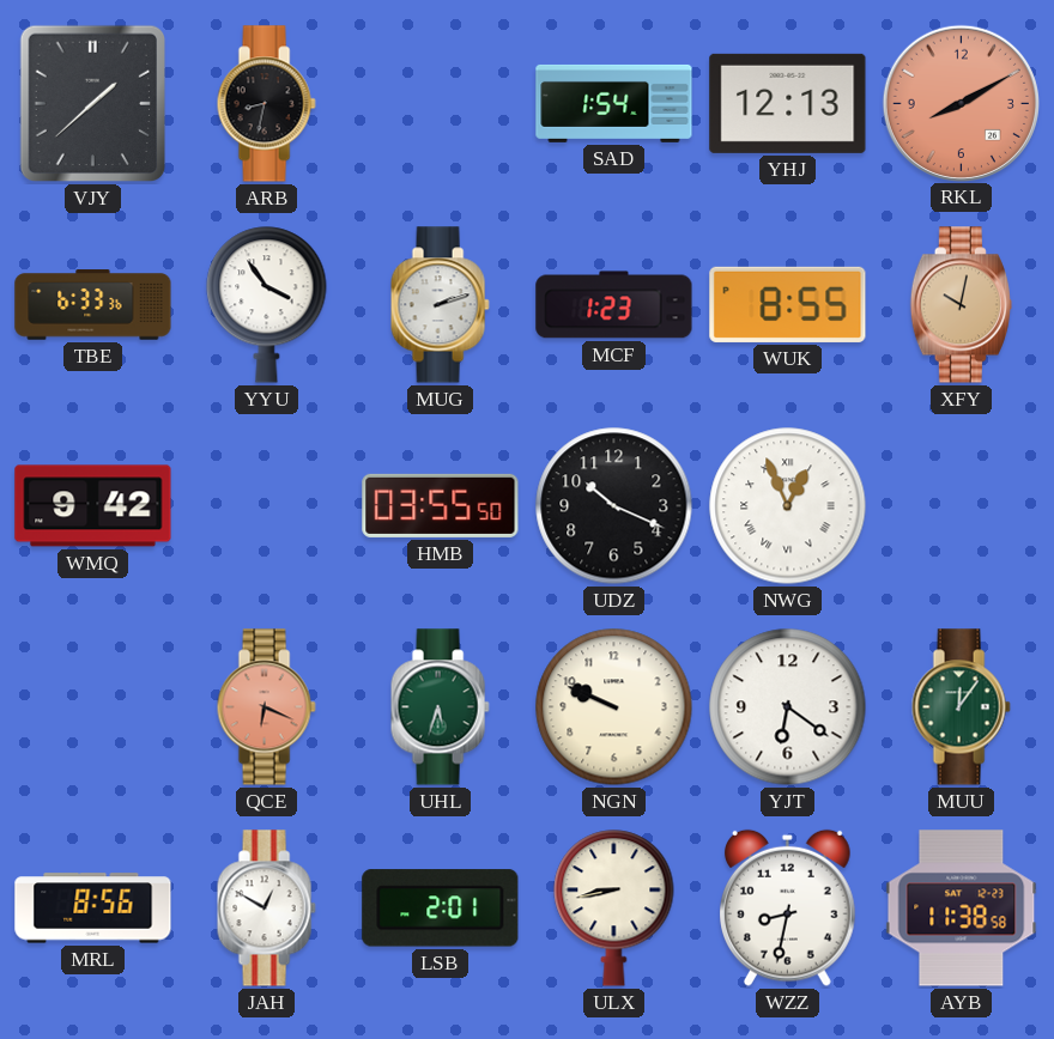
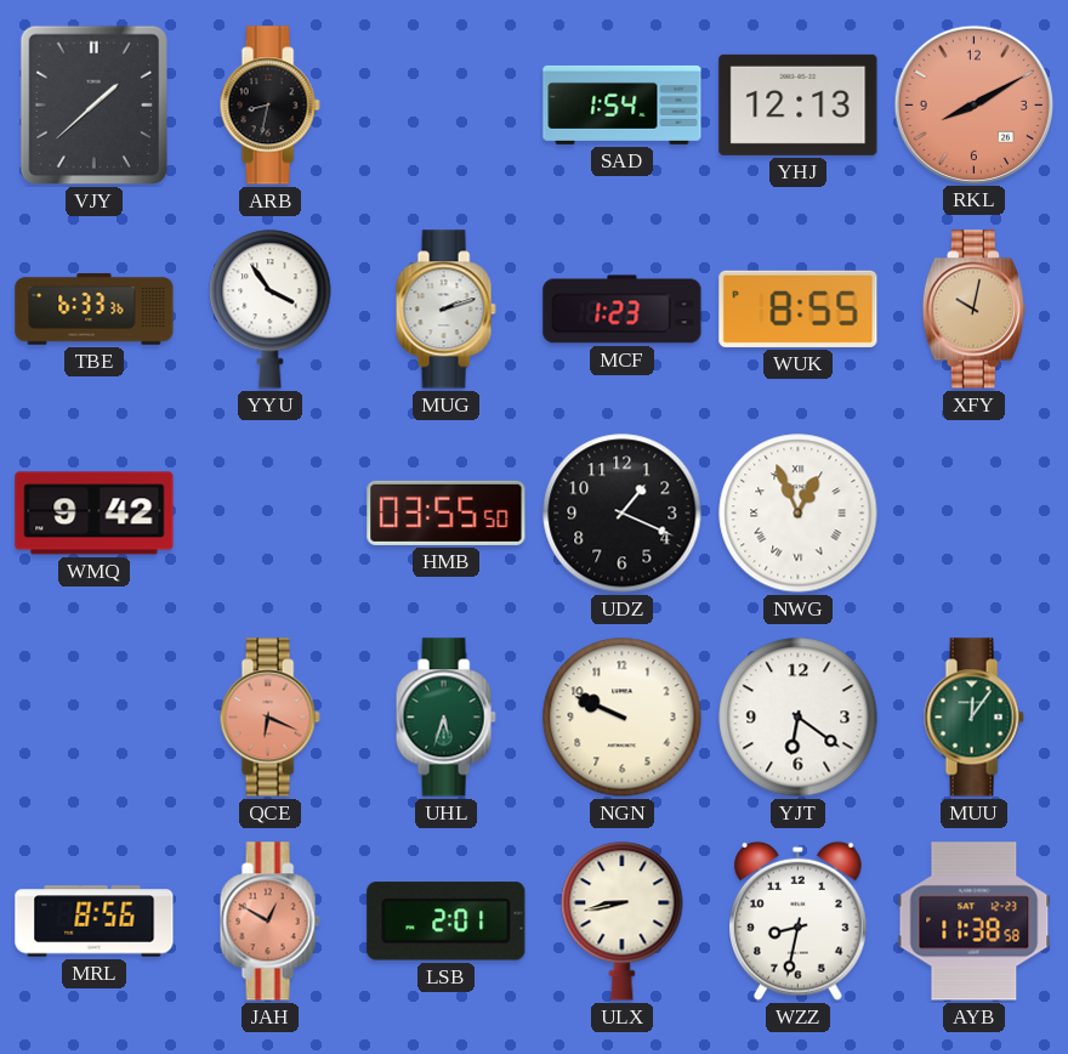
UDZ: 10:19 -> 1:19
JAH dial: white -> salmon
